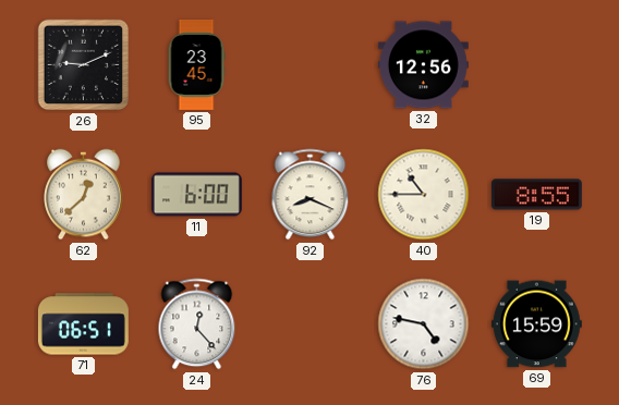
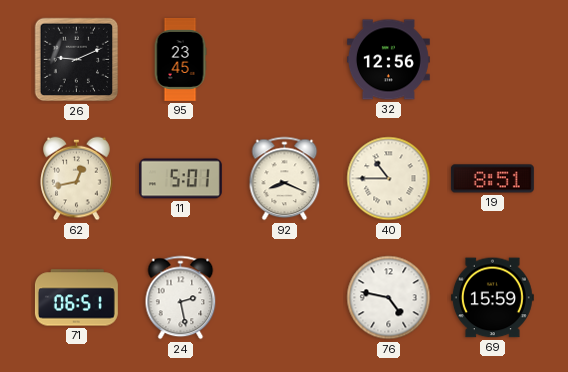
62: 12:38 -> 12:43
11: 6:00 -> 5:01
19: 8:55 -> 8:51
24: 12:23 -> 2:28
